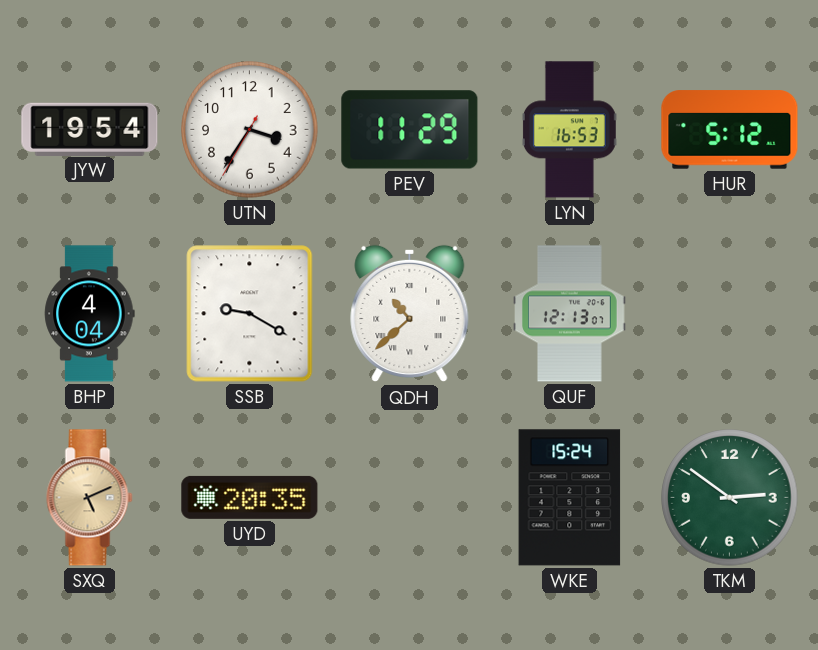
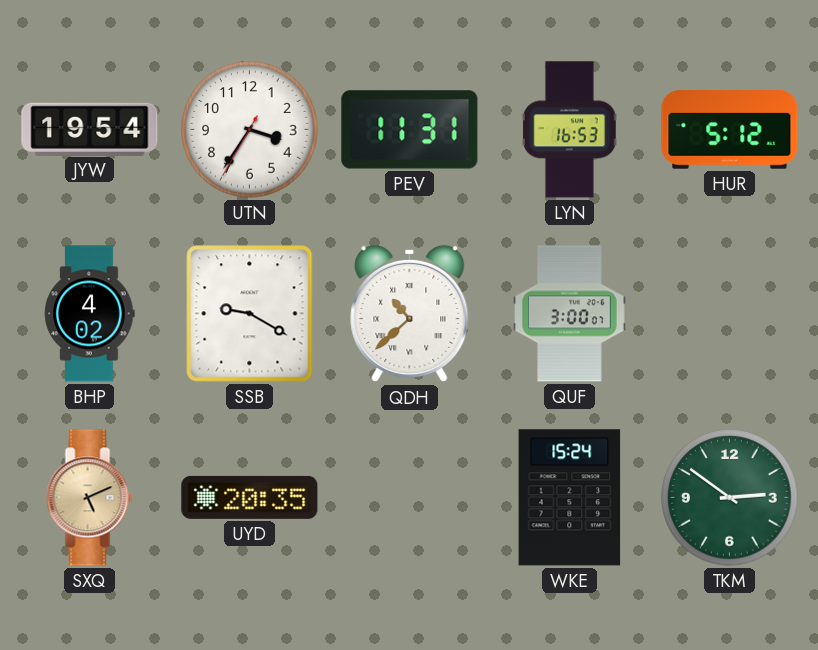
PEV: 11:29 -> 11:31
BHP: 4:04 -> 4:02
QUF: 12:13 -> 3:00
